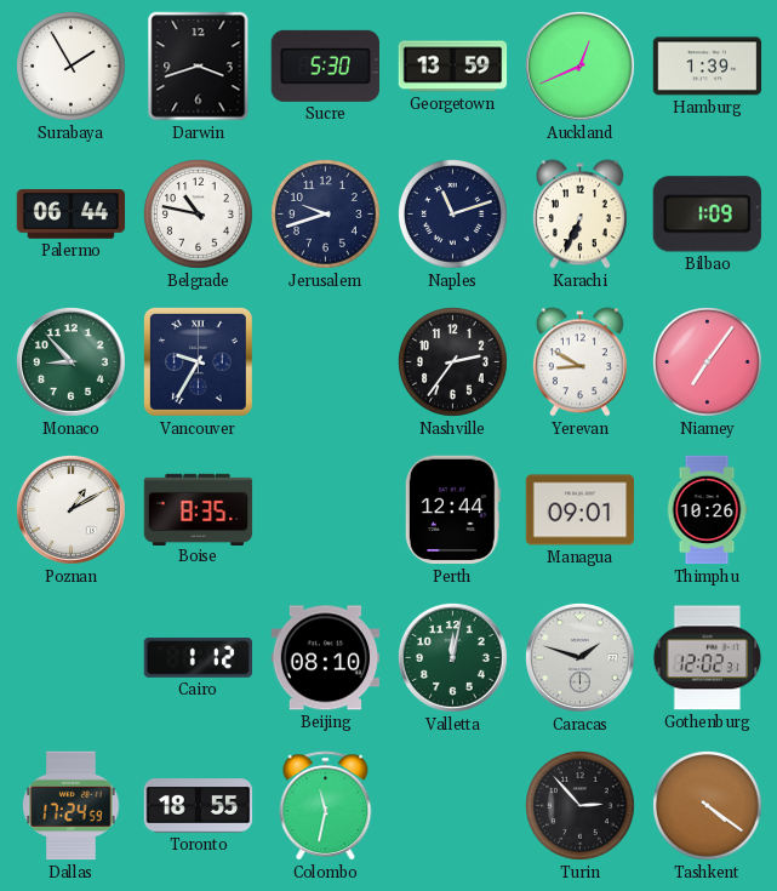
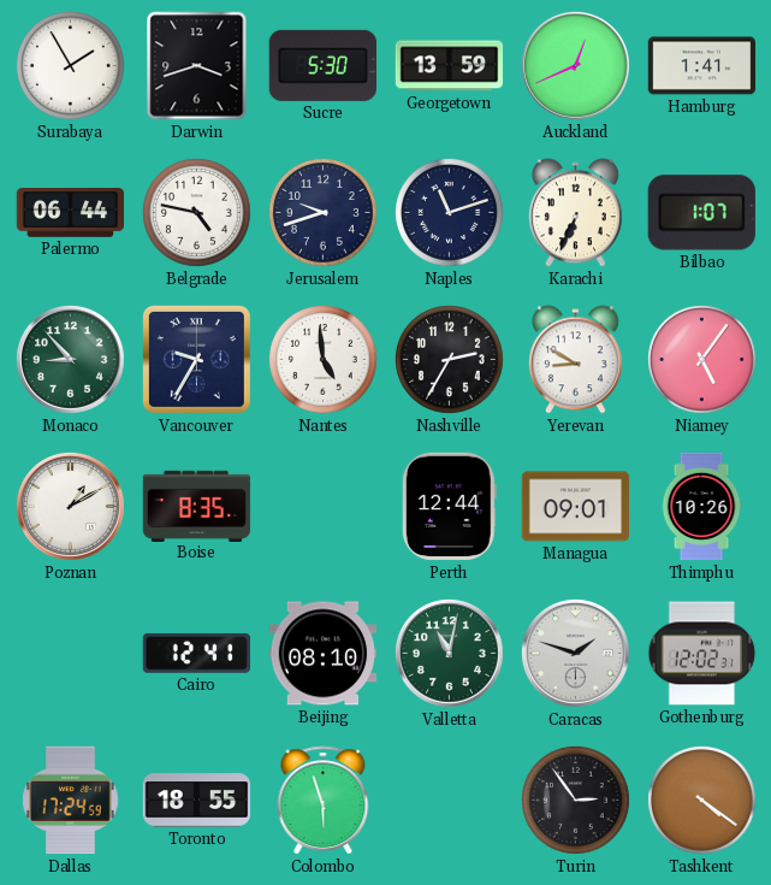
Hamburg: 1:39 -> 1:41
Belgrade: 10:47 -> 4:47
Bilbao: 1:09 -> 1:07
Nantes: none -> 4:59
Nashville: 2:36 -> 2:35
Niamey: 7:06 -> 5:06
Cairo: 1:12 -> 12:41
Valletta: 12:02 -> 11:02
Colombo: 11:32 -> 5:57
Turin: 2:53 -> 2:54
